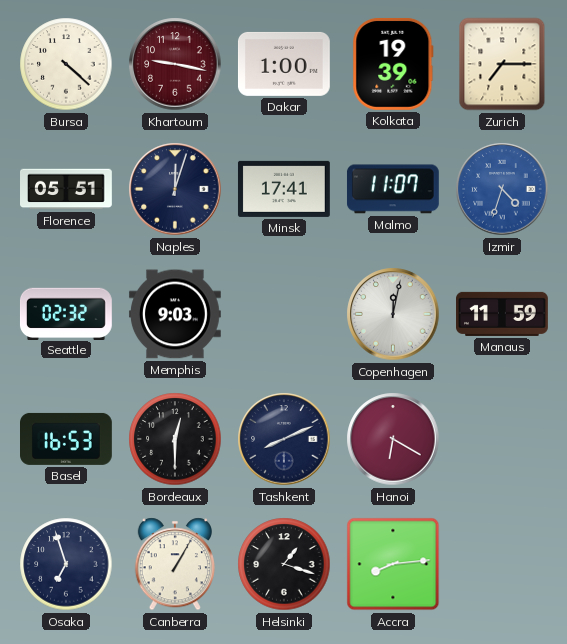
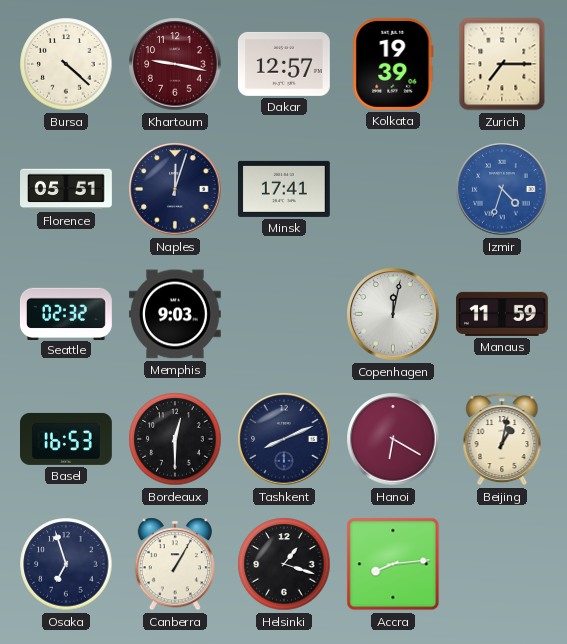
Dakar: 1:00 -> 12:57
Malmo: 11:07 -> none
Beijing: none -> 1:02
